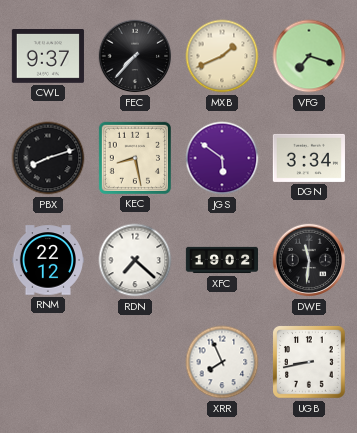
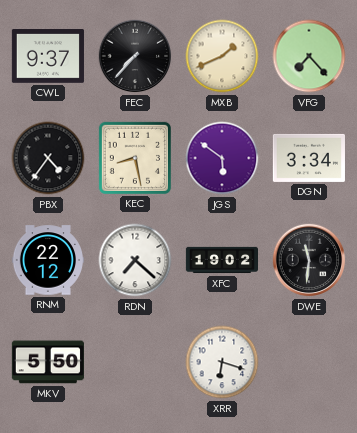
VFG: 7:18 -> 7:23
PBX: 8:12 -> 4:36
MKV: none -> 5:50
XRR: 7:56 -> 6:18
UGB: 8:43 -> none
